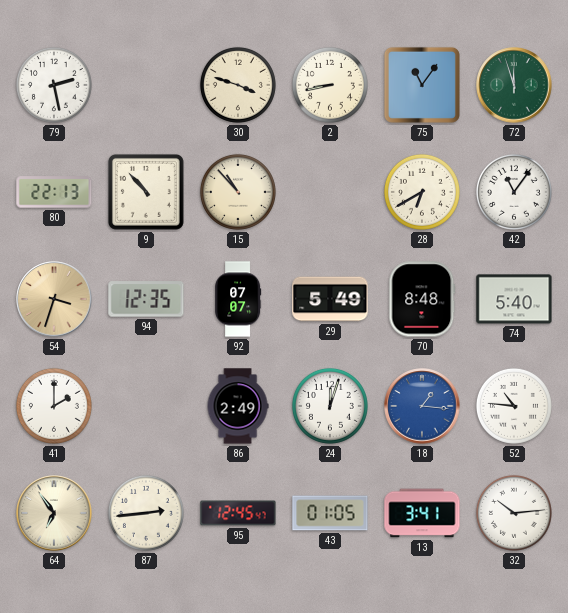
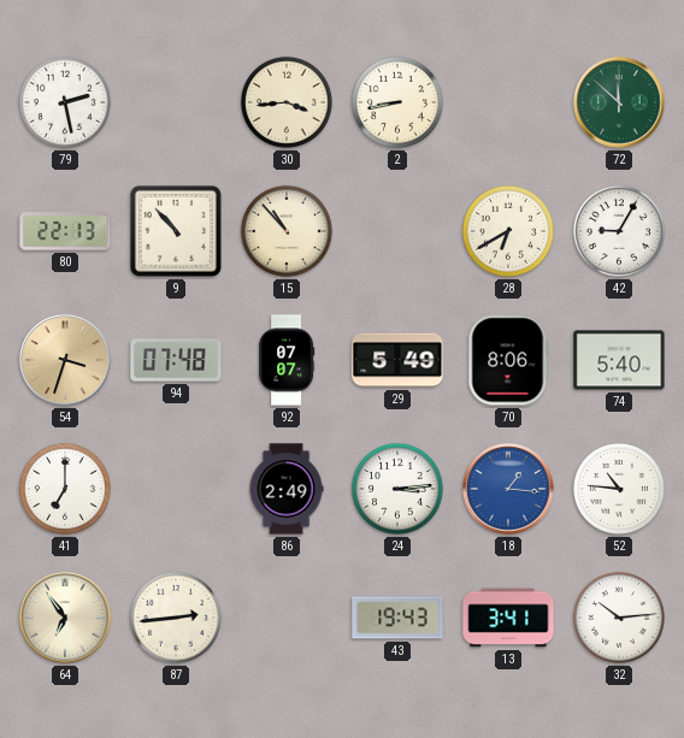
30: 3:48 -> 3:44
75: 11:06 -> none
72: 11:57 -> 11:52
42: 11:06 -> 9:05
94: 12:35 -> 07:48
70: 8:48 -> 8:06
41: 2:00 -> 7:00
24: 12:03 -> 3:14
95: 12:45 -> none
43: 01:05 -> 19:43
